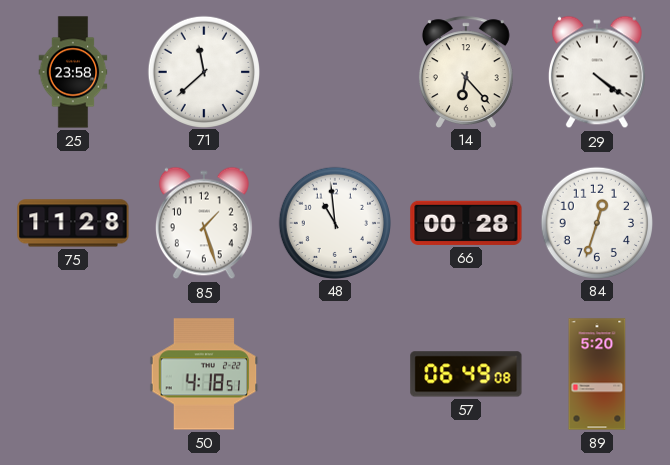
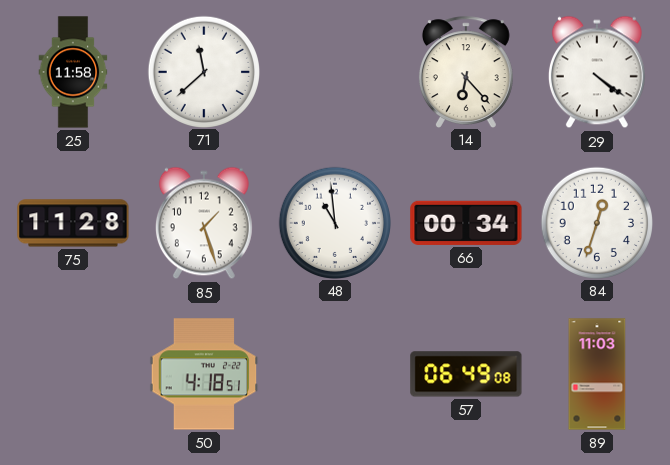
25: 23:58 -> 11:58
66: 00:28 -> 00:34
89: 5:20 -> 11:03
